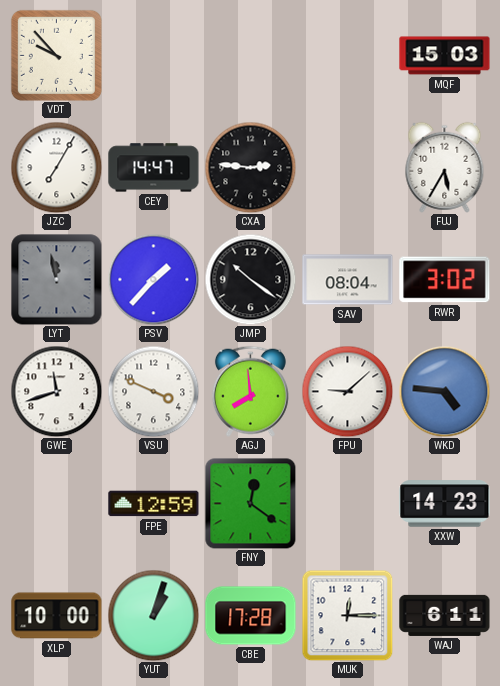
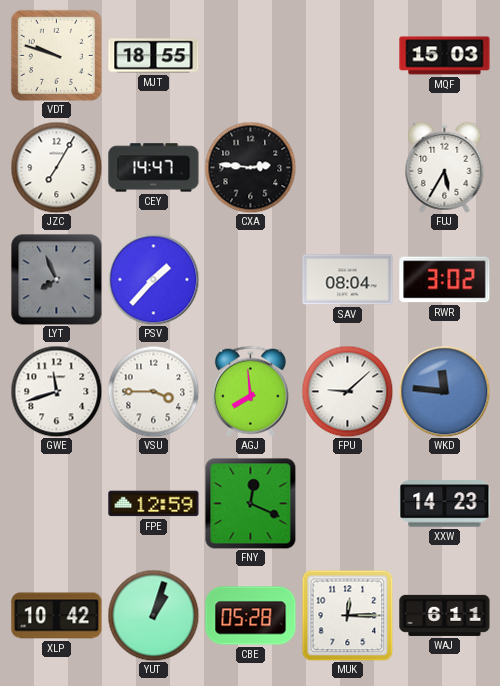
VDT: 9:53 -> 9:48
MJT: none -> 18:55
LYT: 11:58 -> 7:56
JMP: 10:21 -> none
VSU: 3:49 -> 3:45
WKD: 4:46 -> 11:46
FNY: 12:21 -> 12:19
XLP: 10:00 -> 10:42
CBE: 17:28 -> 05:28
